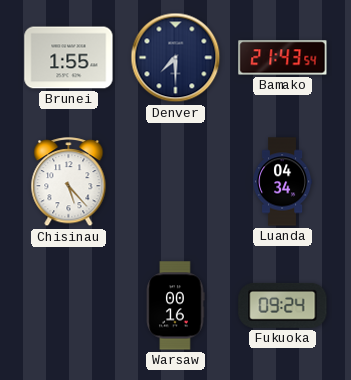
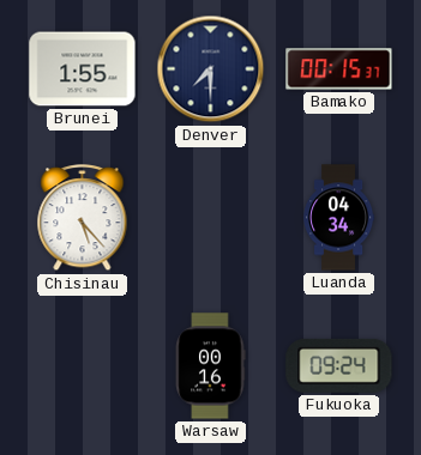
Bamako: 21:43 -> 00:15
